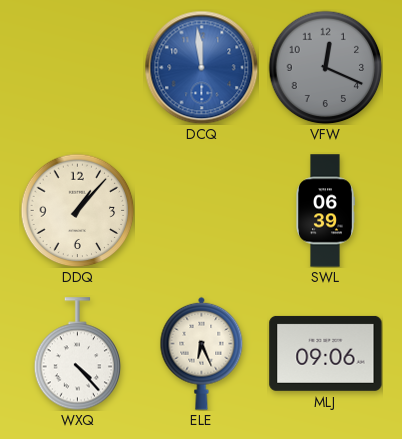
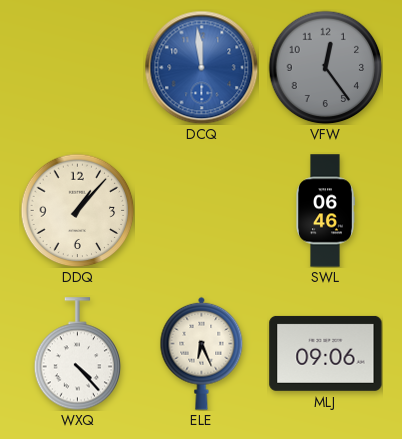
VFW: 12:19 -> 12:24
SWL: 06:39 -> 06:46
